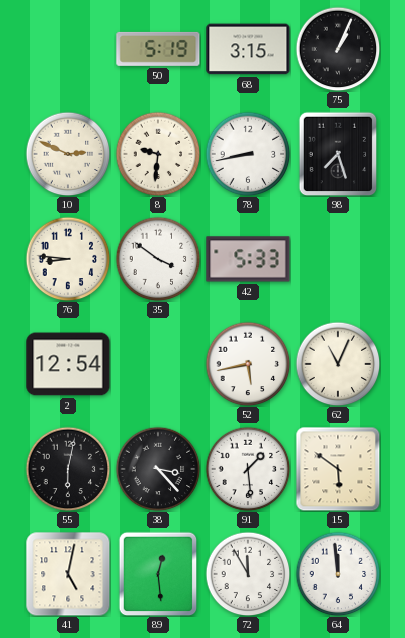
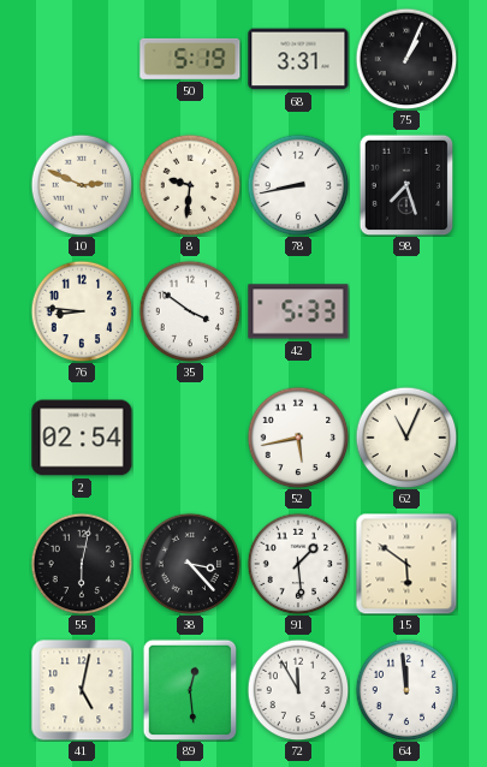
68: 3:15 -> 3:31
2: 12:54 -> 02:54
